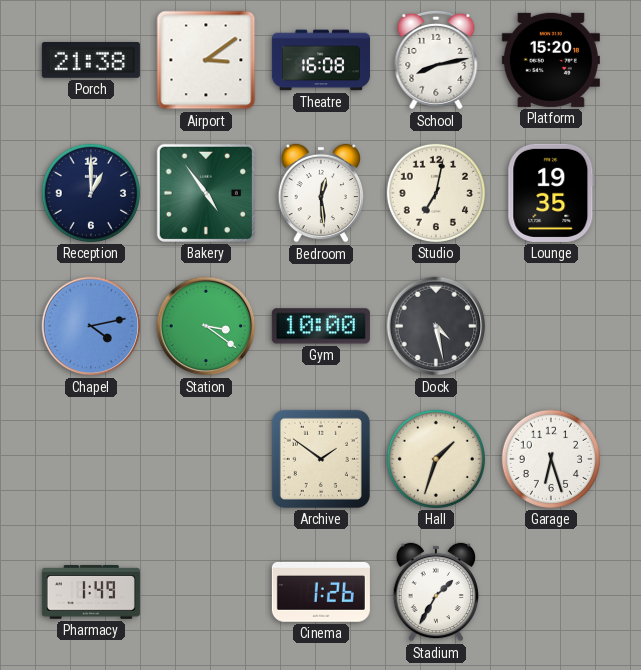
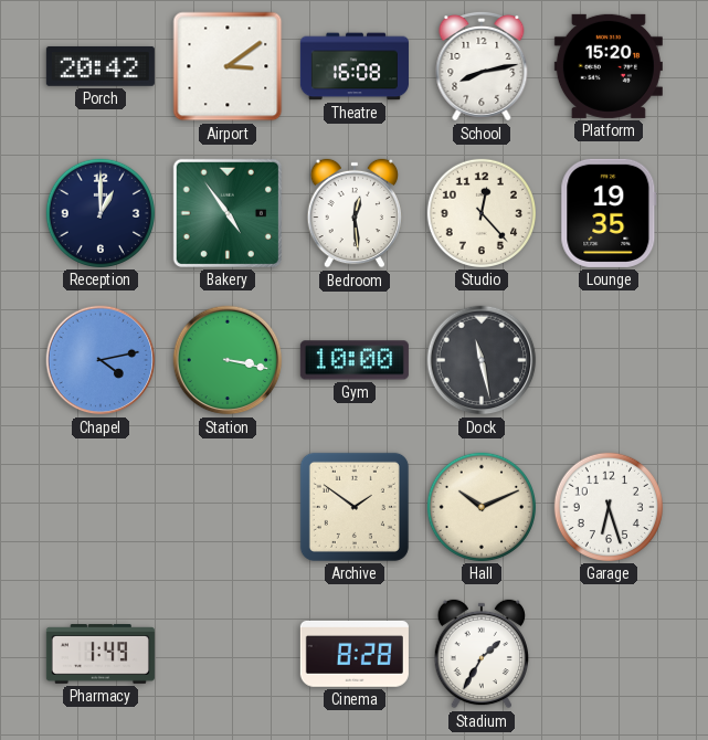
Porch: 21:38 -> 20:42
Studio: 7:02 -> 12:23
Station: 3:21 -> 3:17
Dock: 4:28 -> 11:28
Hall: 1:33 -> 10:11
Cinema: 1:26 -> 8:28
